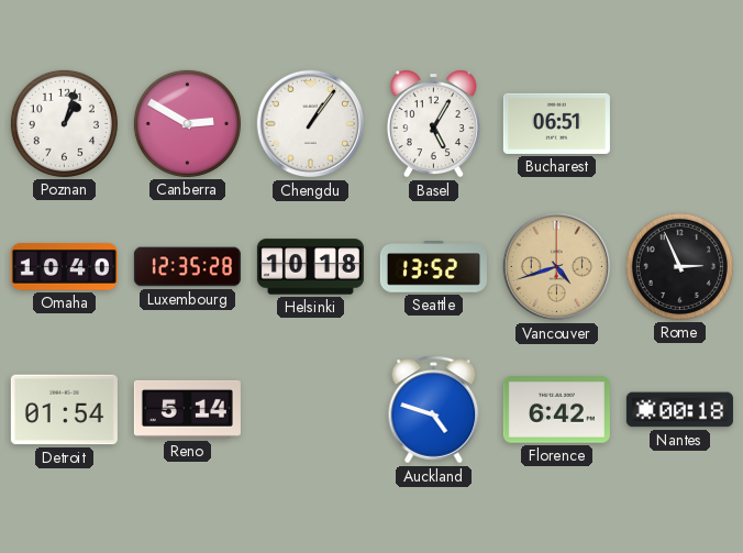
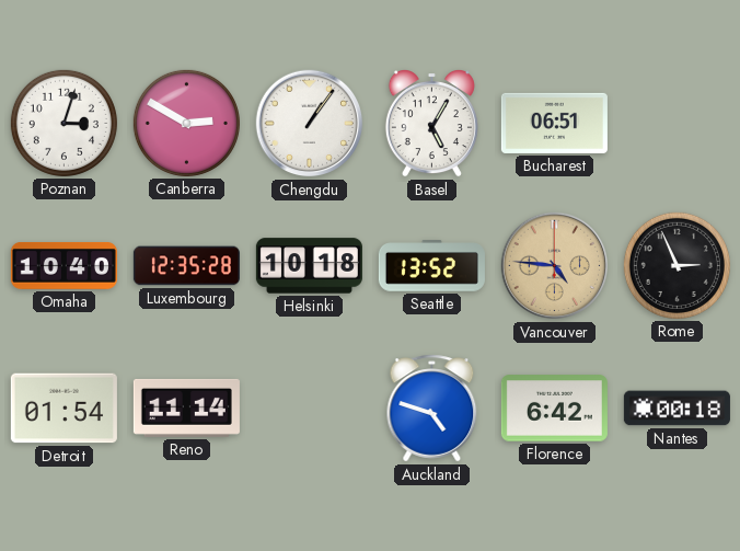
Poznan: 1:03 -> 3:03
Vancouver: 4:42 -> 4:46
Reno: 5:14 -> 11:14
